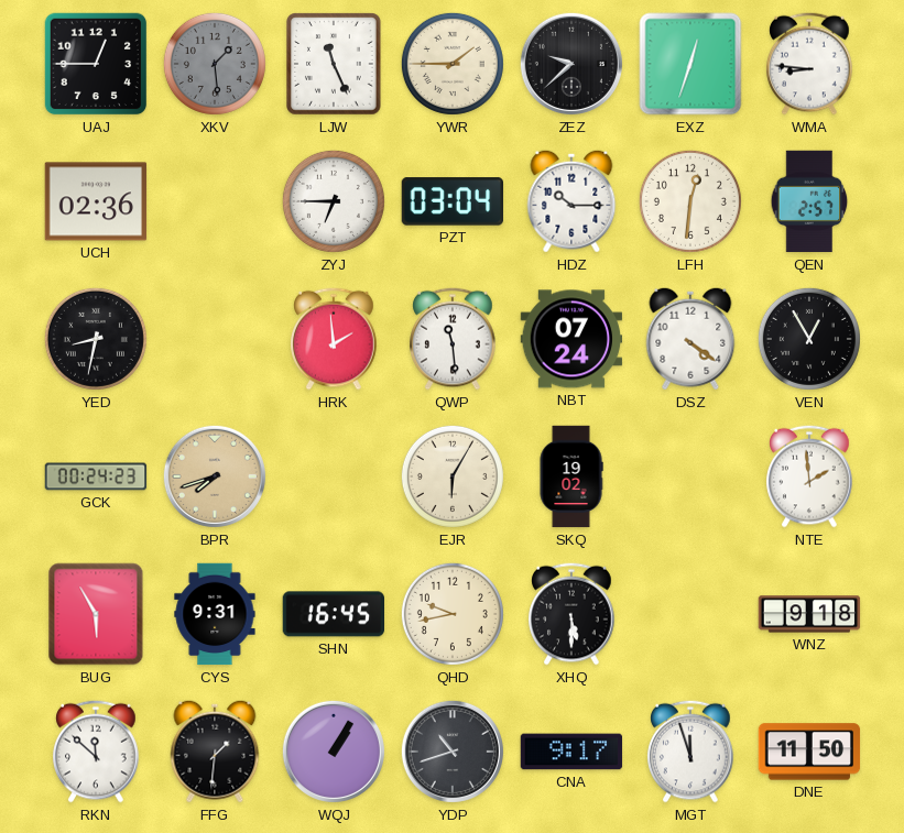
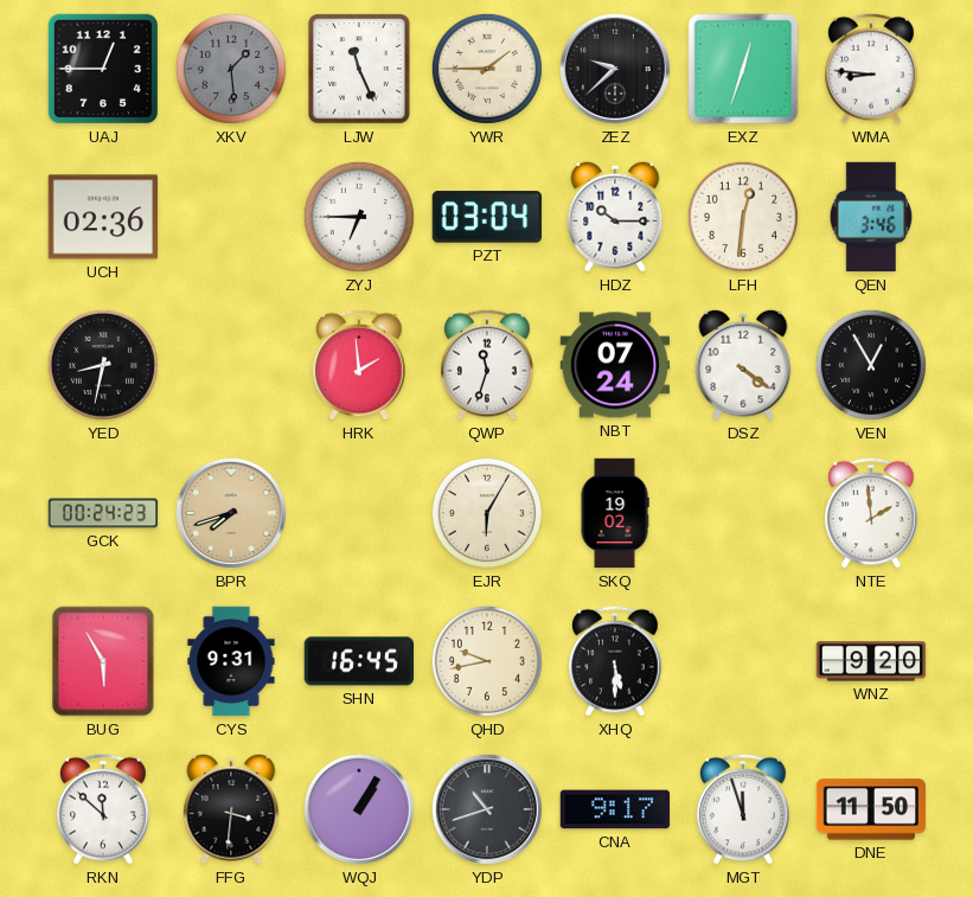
QEN: 2:57 -> 3:46
QWP: 11:29 -> 11:33
WNZ: 9:18 -> 9:20
FFG: 1:31 -> 3:31
